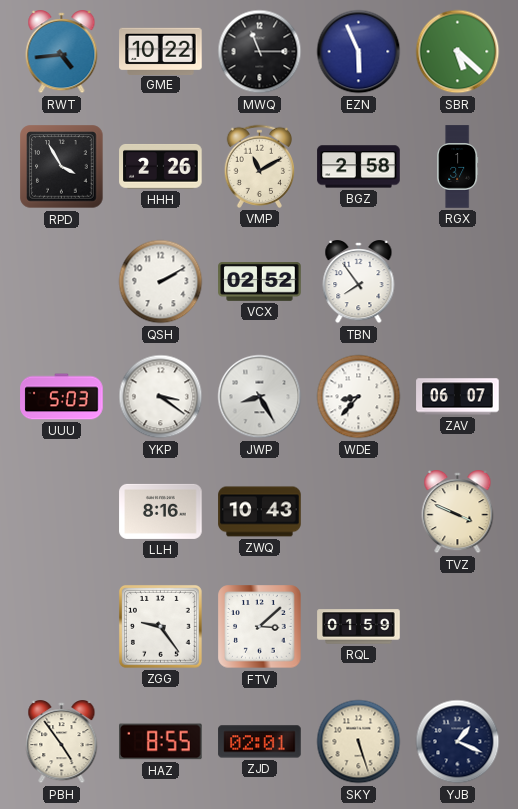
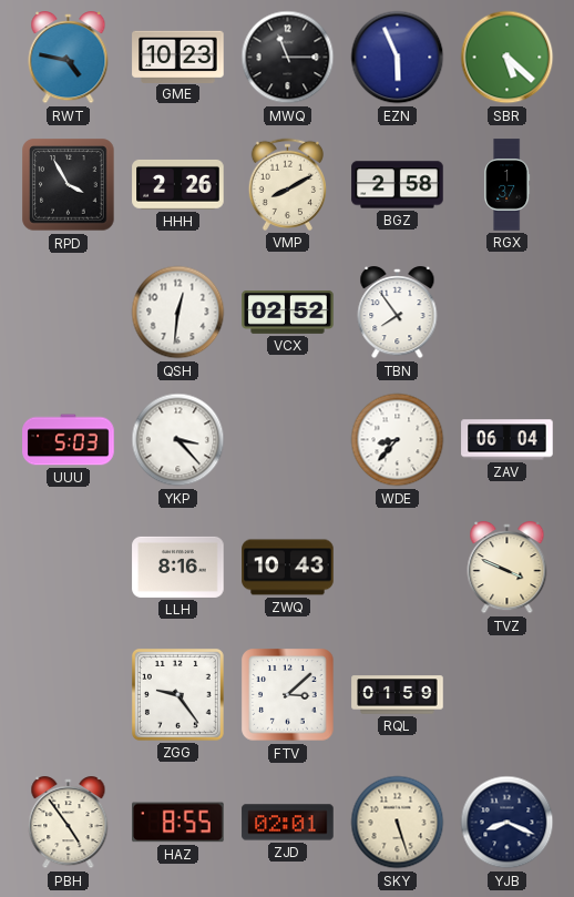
RWT: 4:44 -> 4:47
GME: 10:22 -> 10:23
VMP: 11:10 -> 8:10
QSH: 2:10 -> 12:31
YKP: 3:21 -> 3:23
JWP: 8:25 -> none
ZAV: 06:07 -> 06:04
YJB: 1:19 -> 8:19
